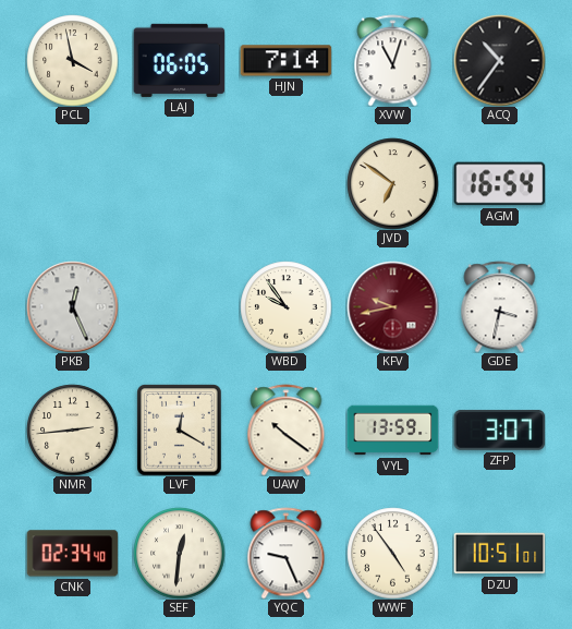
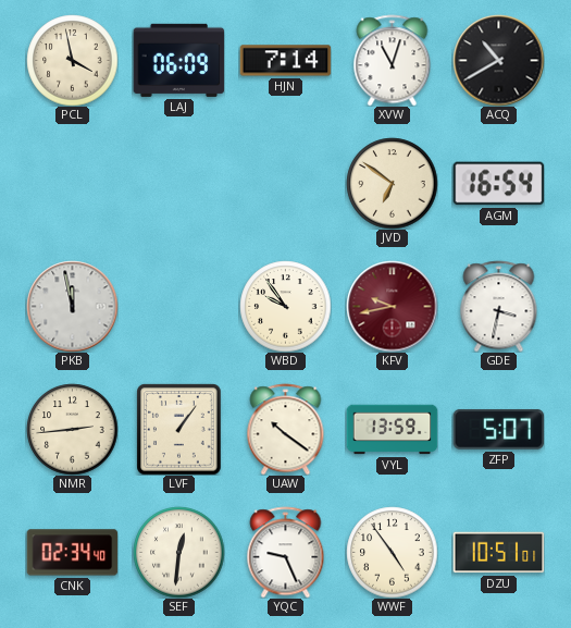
LAJ: 06:05 -> 06:09
ACQ: 10:36 -> 10:40
PKB: 12:26 -> 11:58
LVF: 12:20 -> 1:06
ZFP: 3:07 -> 5:07
